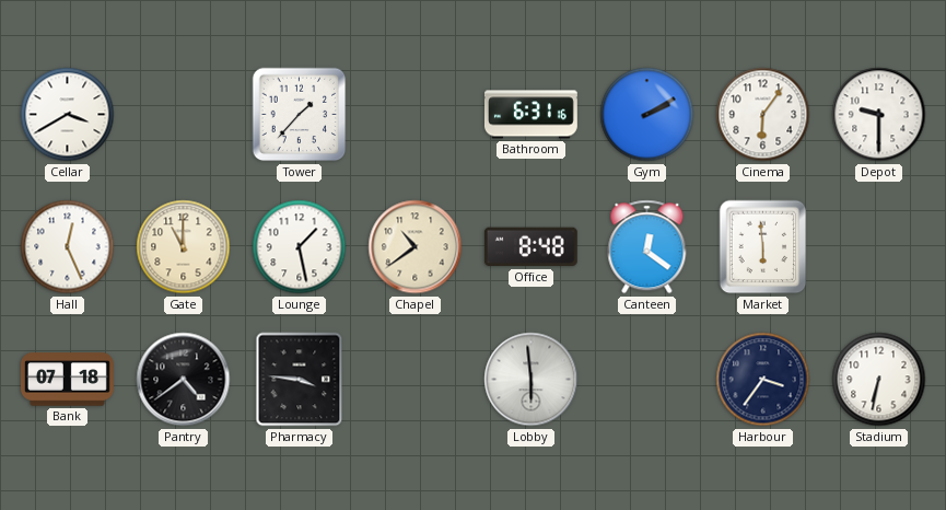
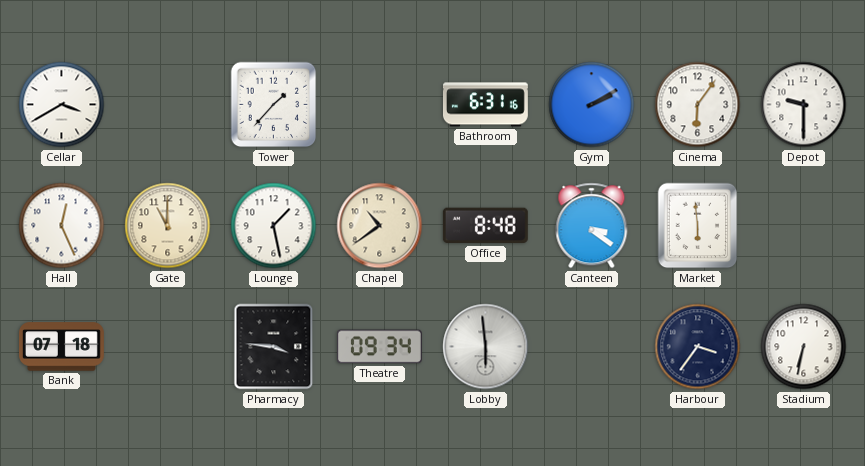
Canteen: 12:21 -> 3:21
Pantry: 4:39 -> none
Theatre: none -> 09:34
